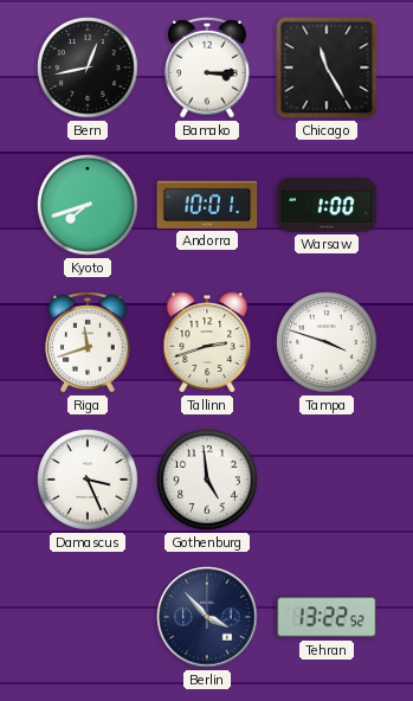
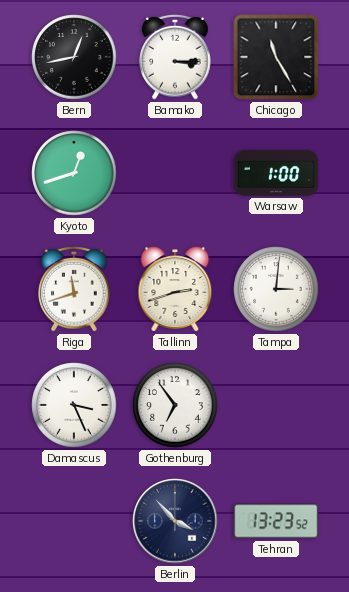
Kyoto: 7:42 -> 12:42
Andorra: 10:01 -> none
Tampa: 3:48 -> 3:01
Gothenburg: 4:59 -> 6:54
Tehran: 13:22 -> 13:23
